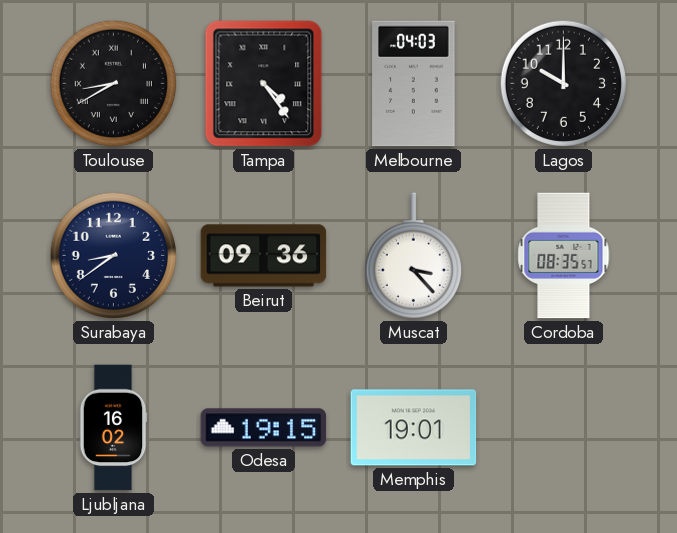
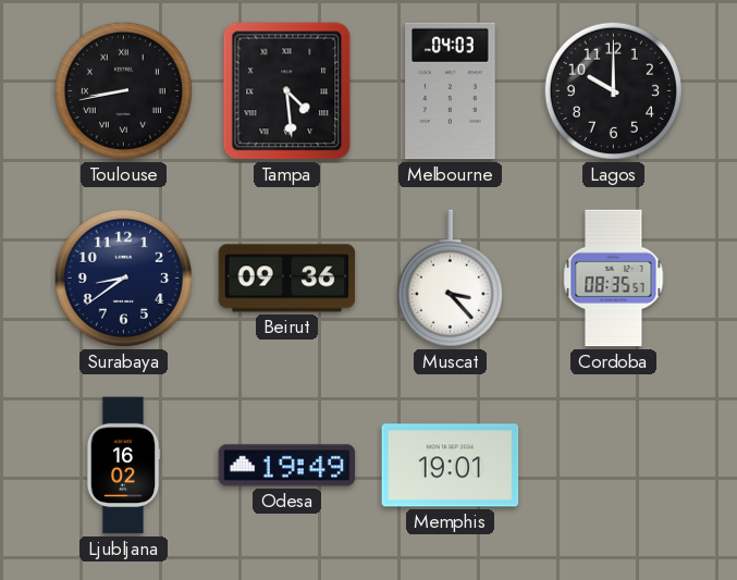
Toulouse: 8:40 -> 8:43
Tampa: 4:24 -> 4:29
Odesa: 19:15 -> 19:49
